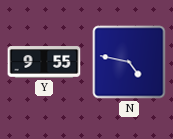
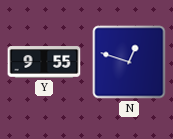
N: 4:47 -> 12:48
